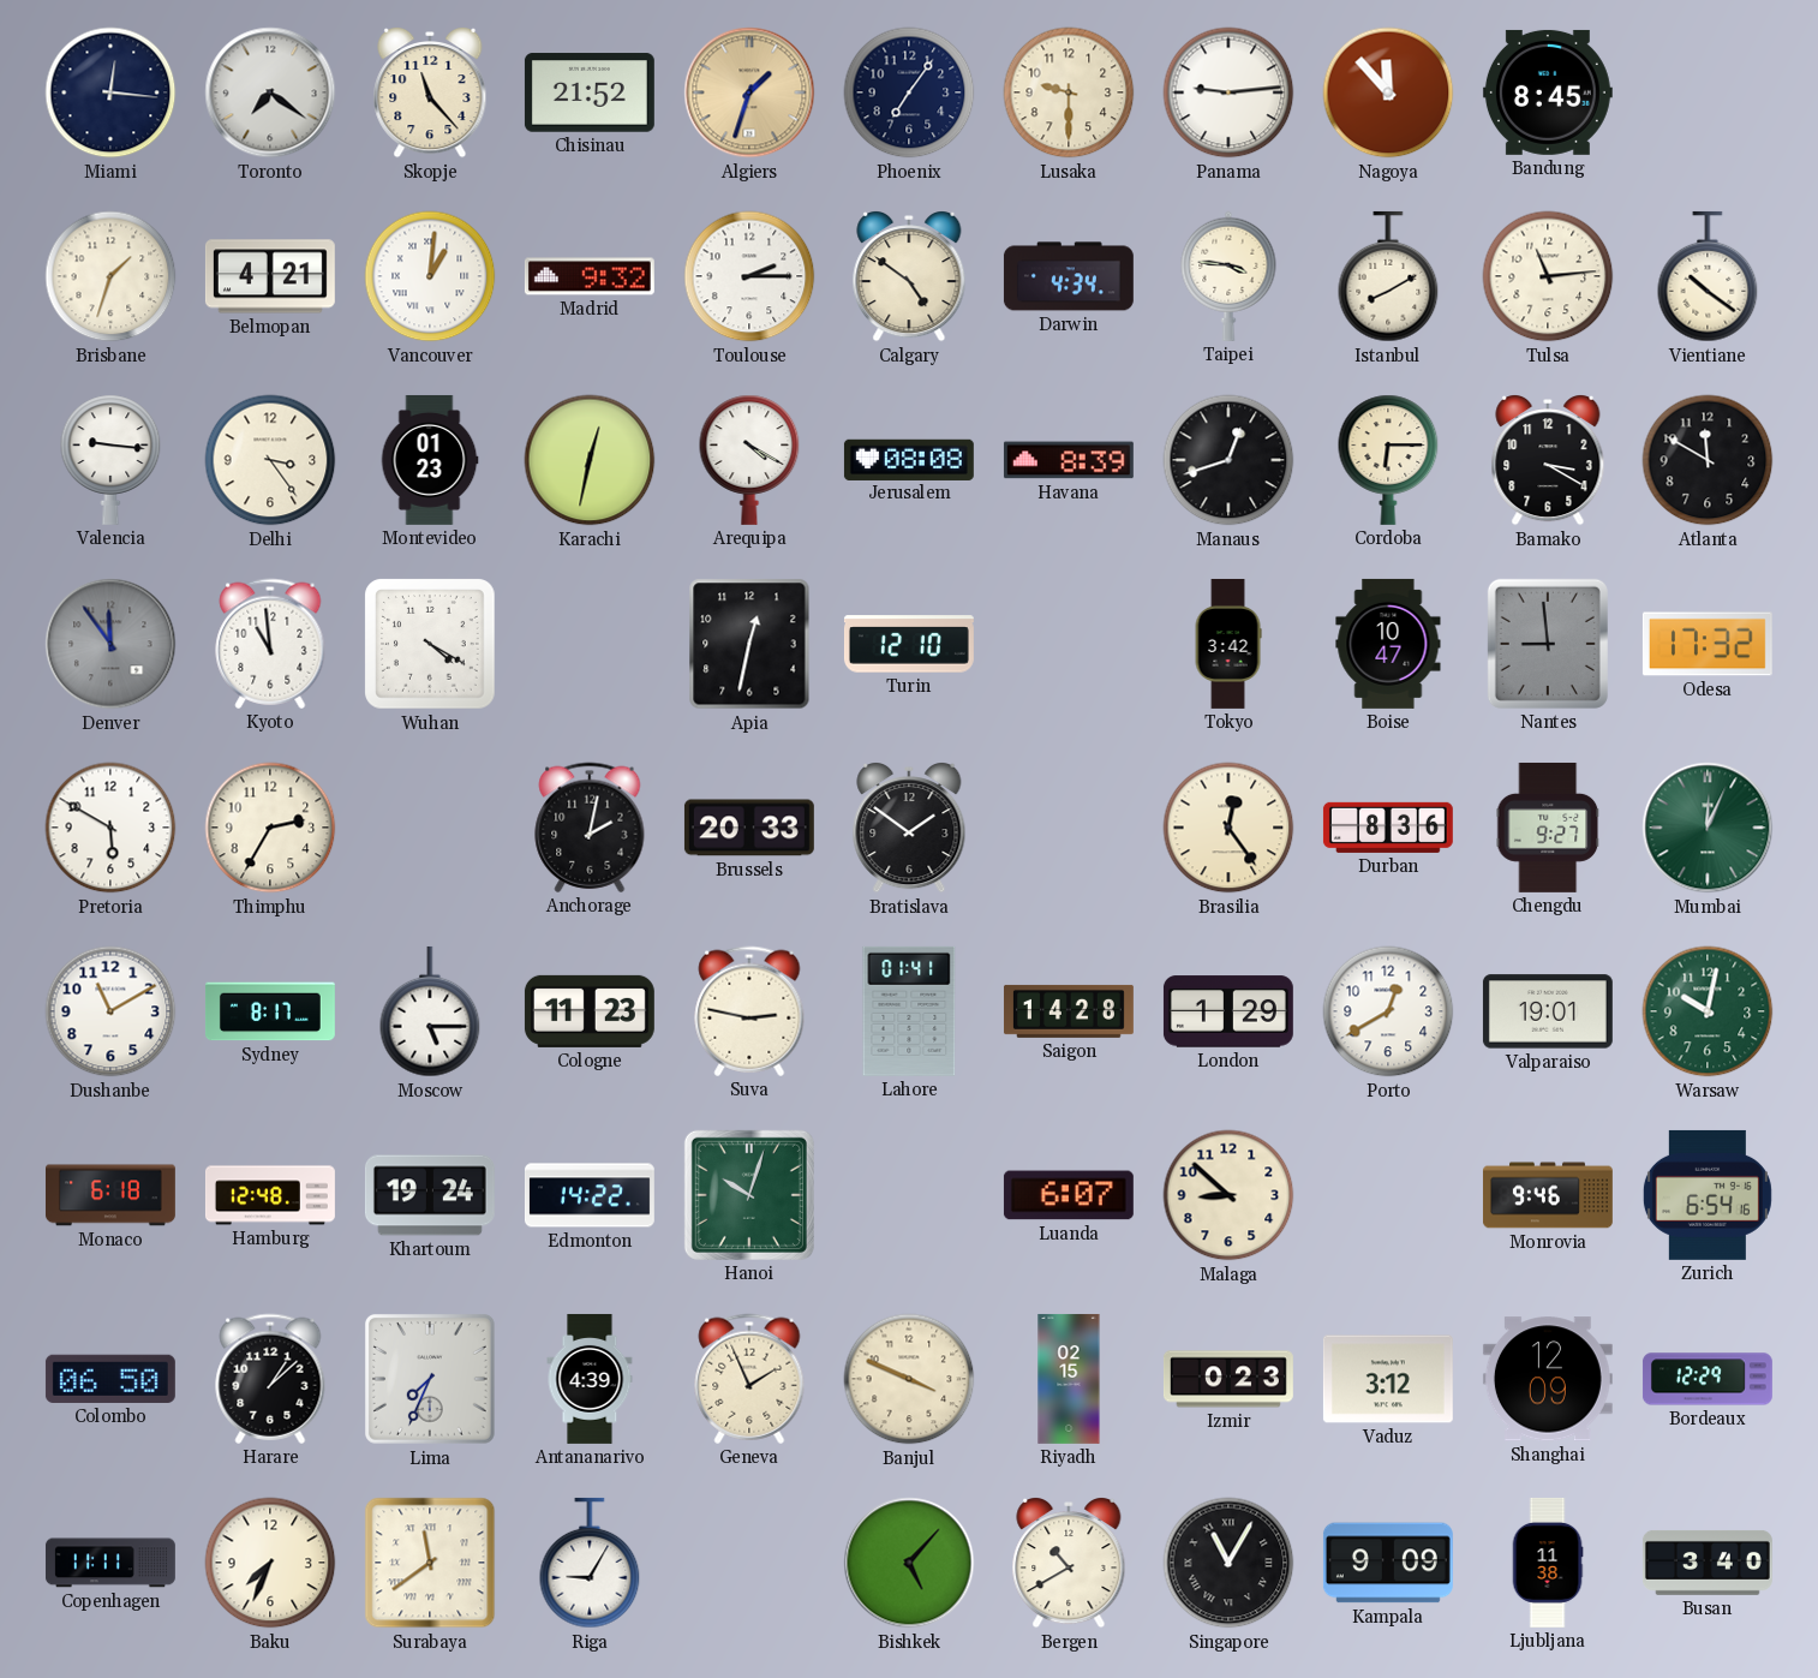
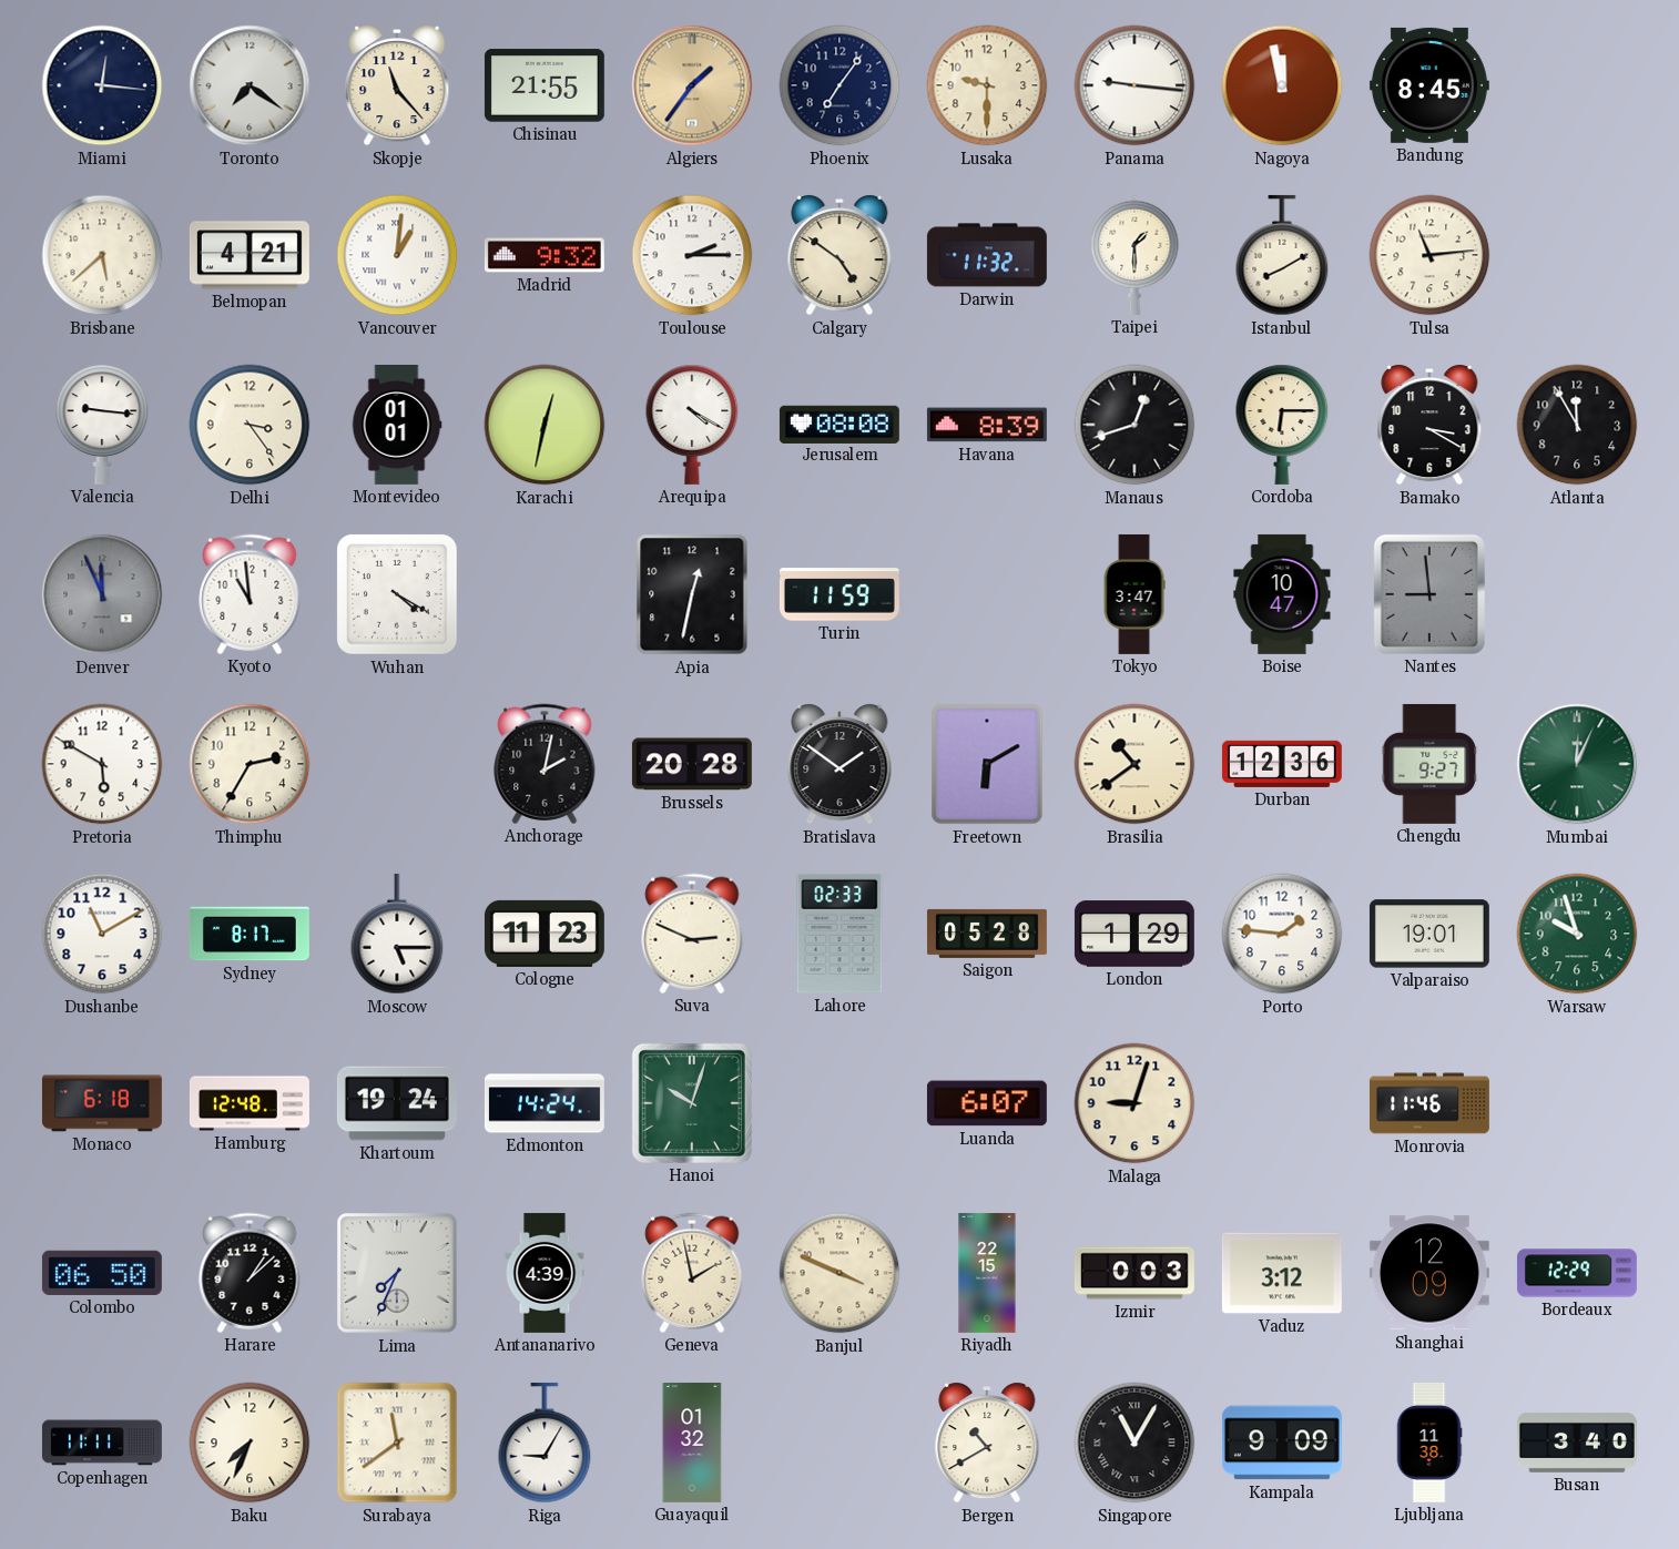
Chisinau: 21:52 -> 21:55
Algiers: 1:33 -> 1:36
Panama: 9:14 -> 9:16
Nagoya: 11:53 -> 11:58
Brisbane: 1:33 -> 5:38
Darwin: 4:34 -> 11:32
Taipei: 3:46 -> 1:30
Vientiane: 10:21 -> none
Montevideo: 01:23 -> 01:01
Atlanta: 11:50 -> 11:55
Denver: 11:54 -> 11:56
Turin: 12:10 -> 11:59
Tokyo: 3:42 -> 3:47
Odesa: 17:32 -> none
Brussels: 20:33 -> 20:28
Freetown: none -> 6:10
Brasilia: 12:24 -> 10:39
Durban: 8:36 -> 12:36
Suva: 2:47 -> 2:49
Lahore: 01:41 -> 02:33
Saigon: 14:28 -> 05:28
Porto: 12:40 -> 1:46
Warsaw: 10:02 -> 9:57
Edmonton: 14:22 -> 14:24
Malaga: 8:52 -> 9:03
Monrovia: 9:46 -> 11:46
Zurich: 6:54 -> none
Geneva: 1:56 -> 1:58
Riyadh: 02:15 -> 22:15
Izmir: 0:23 -> 0:03
Guayaquil: none -> 01:32
Bishkek: 5:07 -> none
